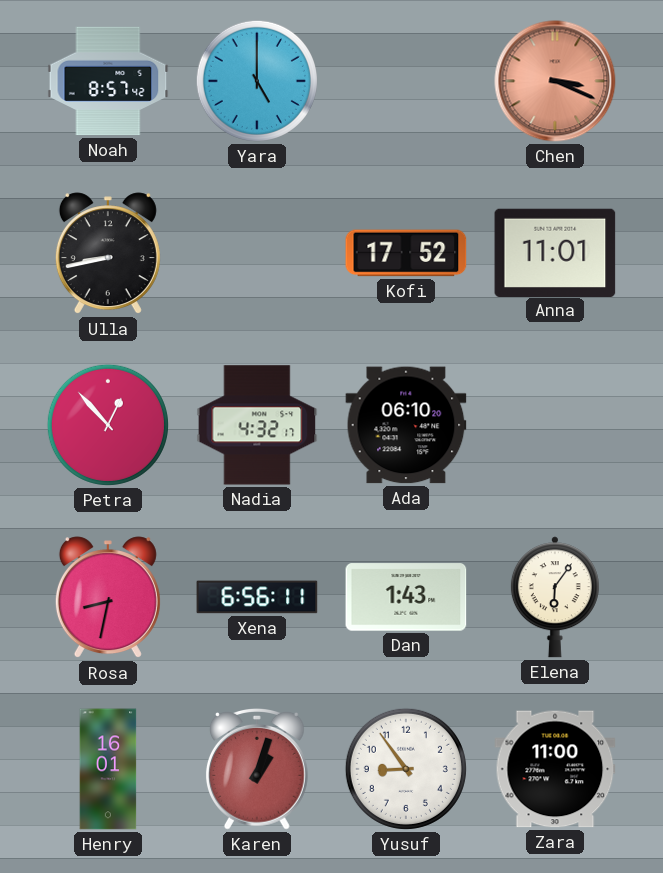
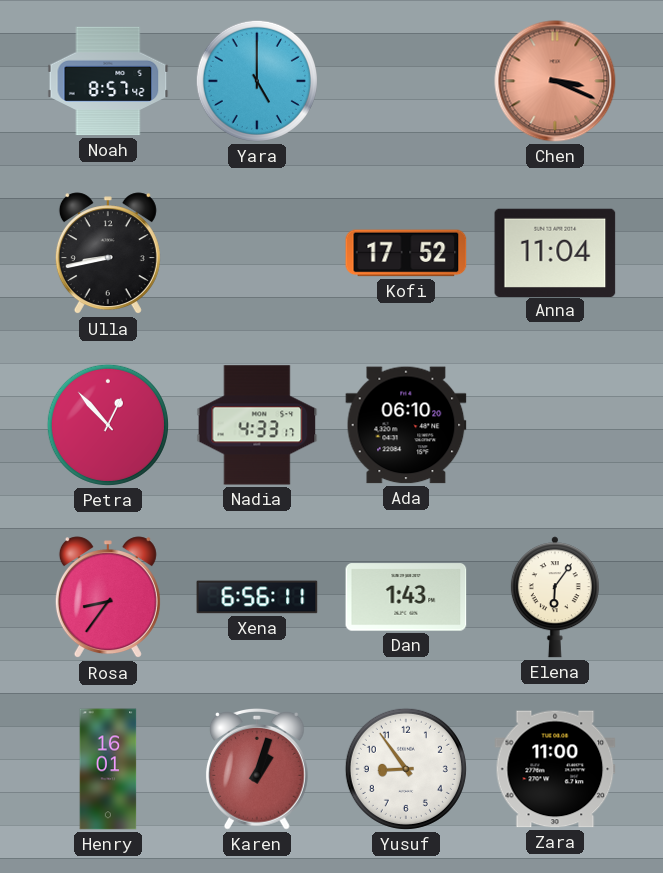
Anna: 11:01 -> 11:04
Nadia: 4:32 -> 4:33
Rosa: 8:32 -> 8:36
